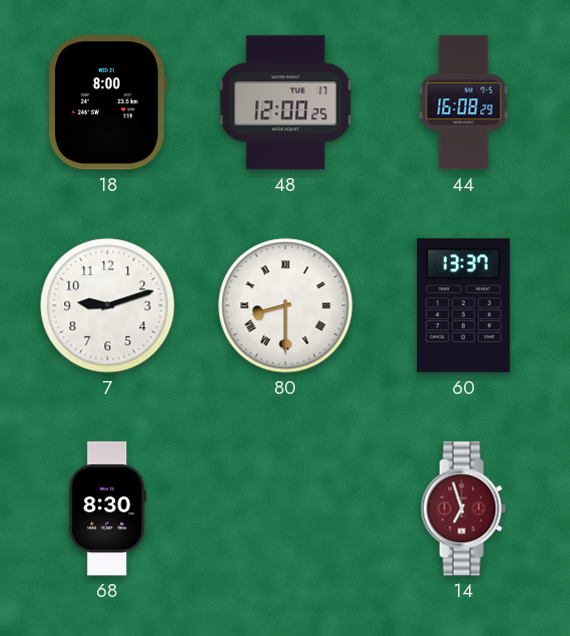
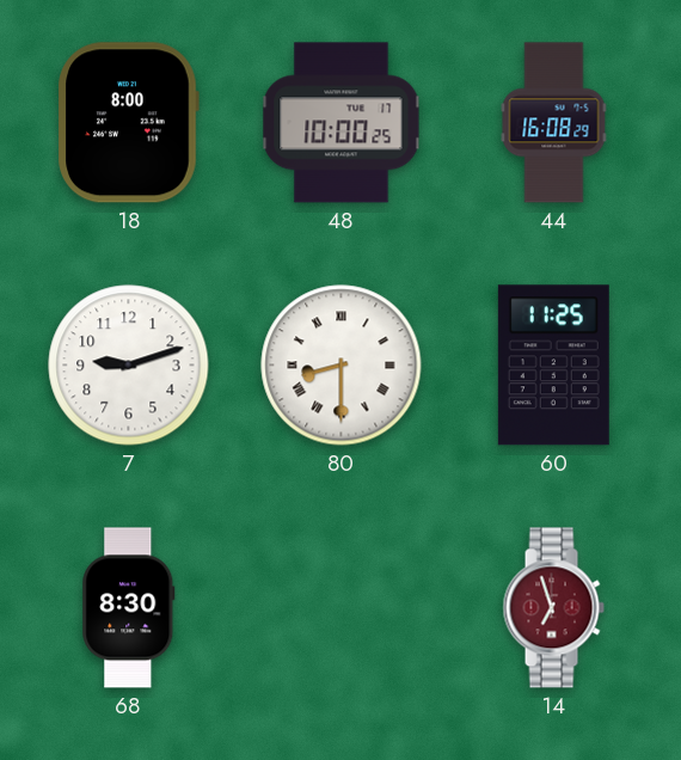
48: 12:00 -> 10:00
60: 13:37 -> 11:25
